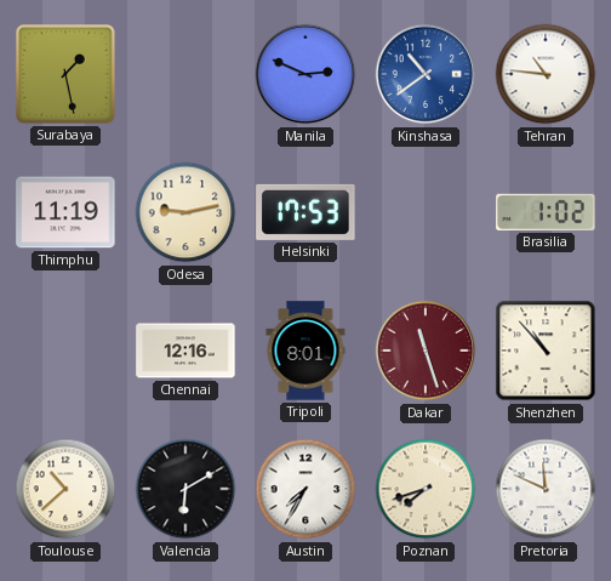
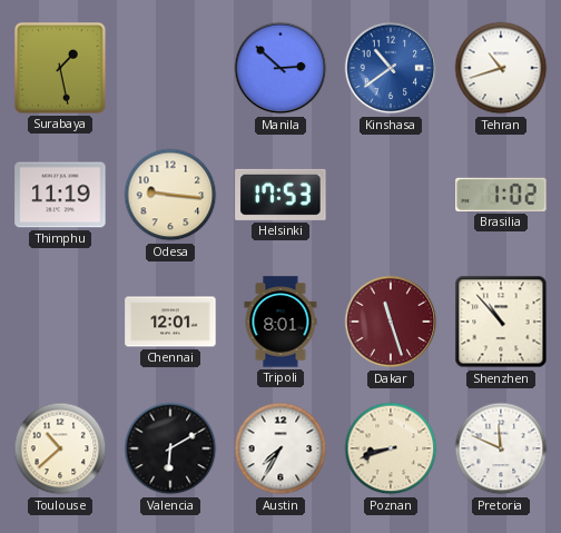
Manila: 2:49 -> 2:52
Tehran: 10:46 -> 10:42
Odesa: 9:13 -> 9:16
Chennai: 12:16 -> 12:01
Poznan: 7:42 -> 8:42
